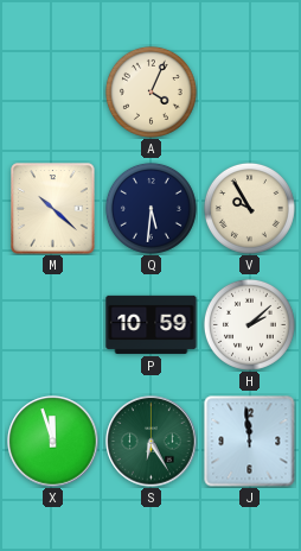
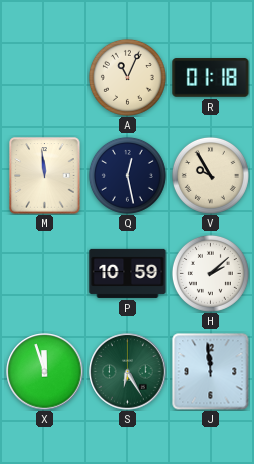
A: 4:04 -> 11:04
R: none -> 01:18
M: 10:22 -> 11:59
Q: 5:31 -> 12:28
